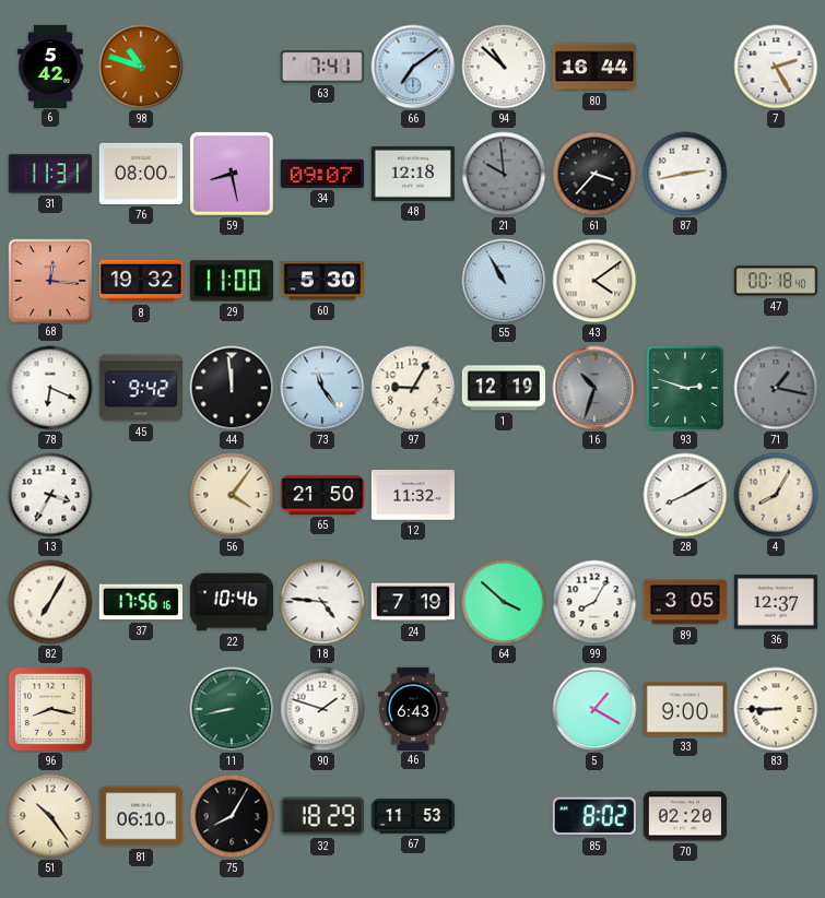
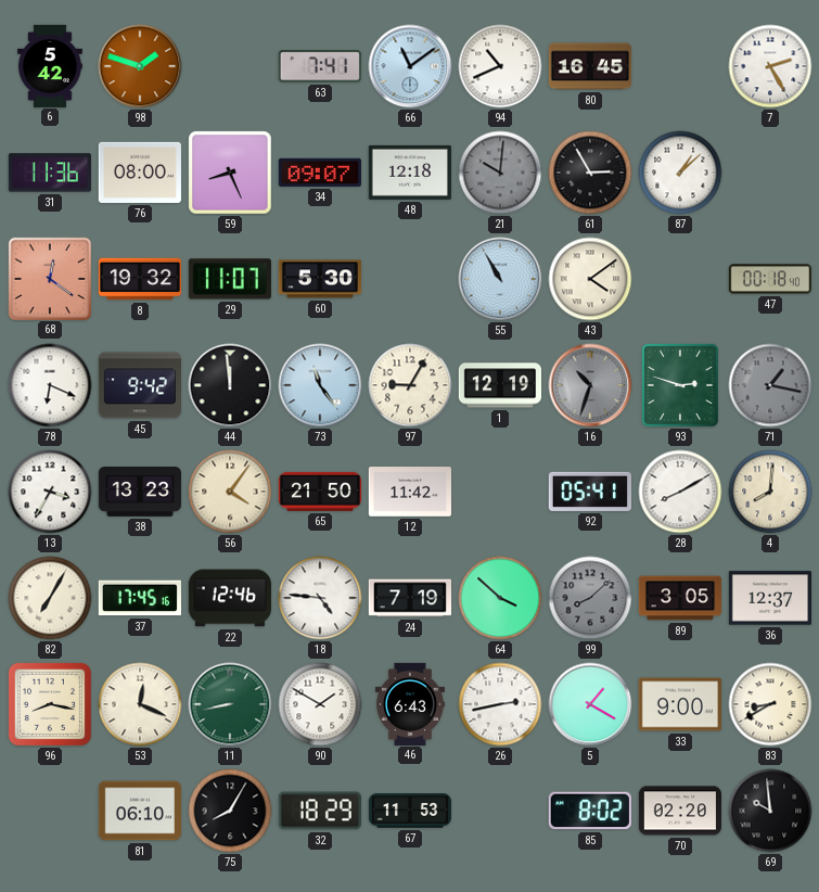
98: 10:48 -> 1:48
66: 7:09 -> 11:09
94: 10:52 -> 10:41
80: 16:44 -> 16:45
31: 11:31 -> 11:36
59: 8:28 -> 8:26
21: 9:59 -> 10:01
61: 3:37 -> 2:55
87: 2:43 -> 1:08
68: 12:16 -> 12:21
29: 11:00 -> 11:07
38: none -> 13:23
12: 11:32 -> 11:42
92: none -> 05:41
4: 8:05 -> 8:01
37: 17:56 -> 17:45
22: 10:46 -> 12:46
99: 8:05 -> 8:08
99 dial: white -> grey
53: none -> 12:19
90: 1:48 -> 1:50
26: none -> 2:43
83: 8:45 -> 8:40
51: 10:24 -> none
69: none -> 9:59
